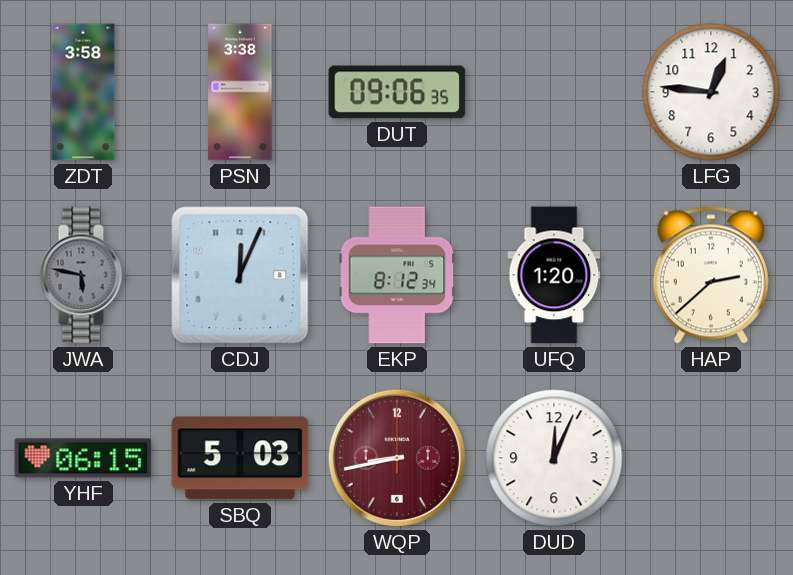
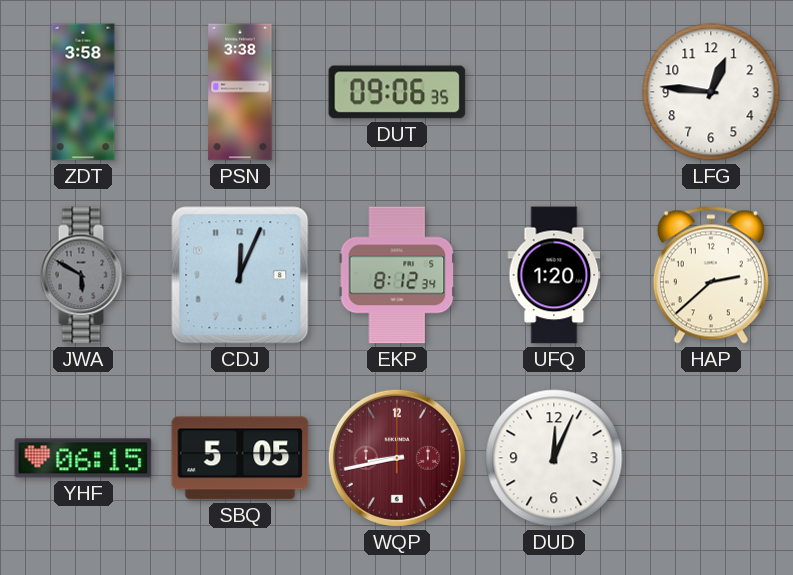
JWA: 5:47 -> 5:50
SBQ: 5:03 -> 5:05
